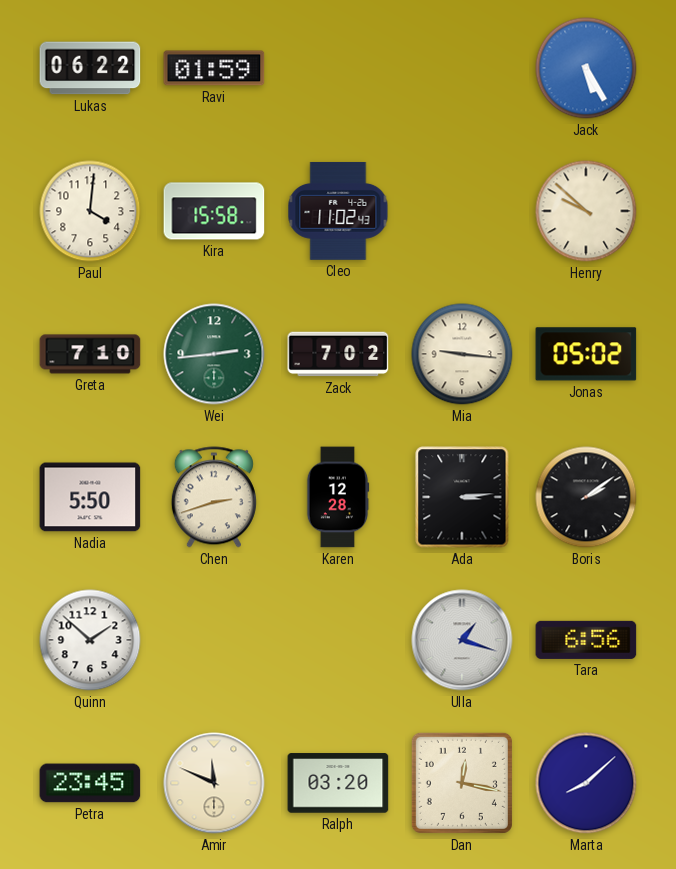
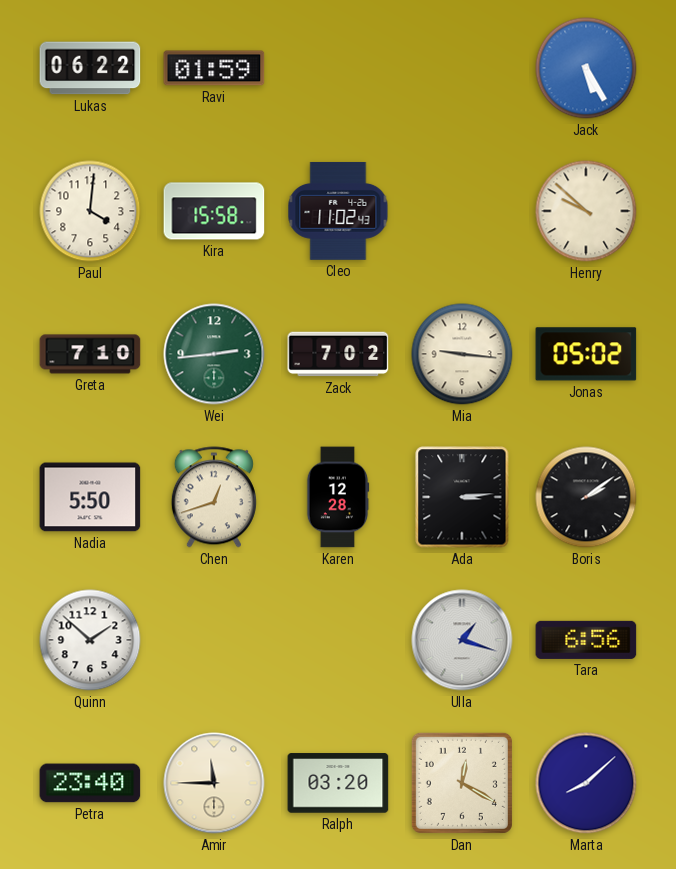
Chen: 2:42 -> 12:42
Petra: 23:45 -> 23:40
Amir: 11:49 -> 11:45
Dan: 12:17 -> 12:20
